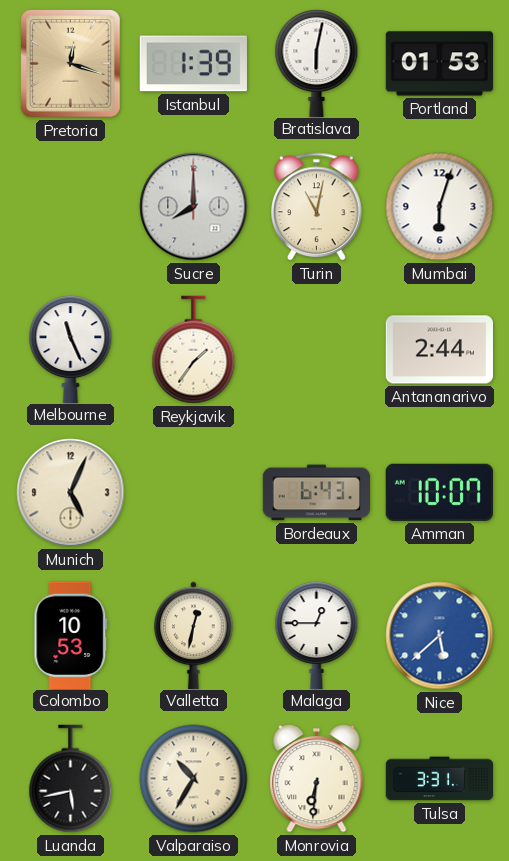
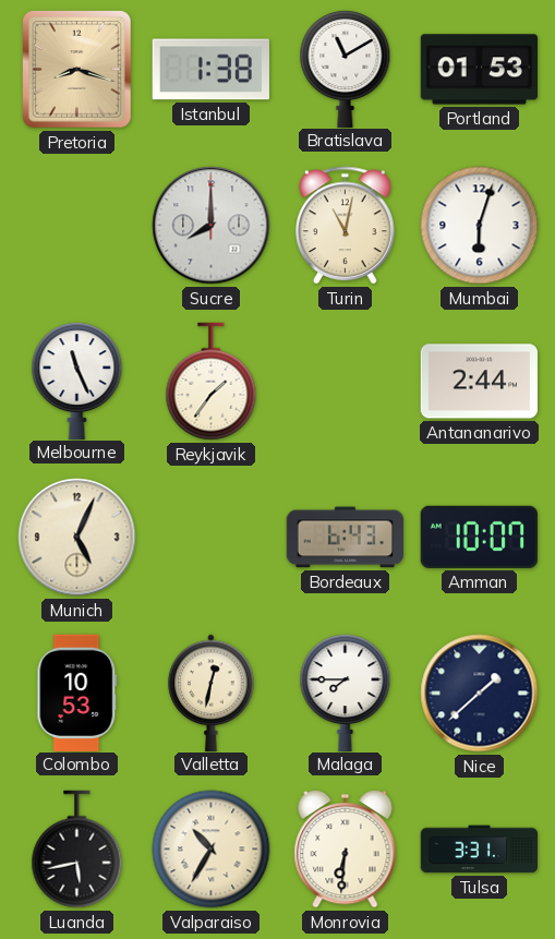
Pretoria: 12:18 -> 8:18
Istanbul: 1:39 -> 1:38
Bratislava: 6:02 -> 11:10
Malaga: 12:45 -> 7:45
Nice: 5:38 -> 1:38
Nice dial: blue -> navy
